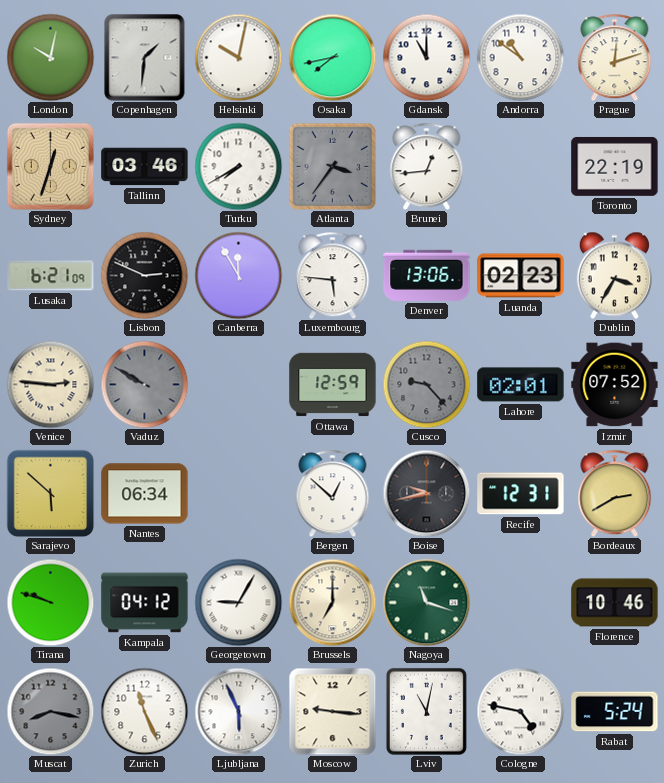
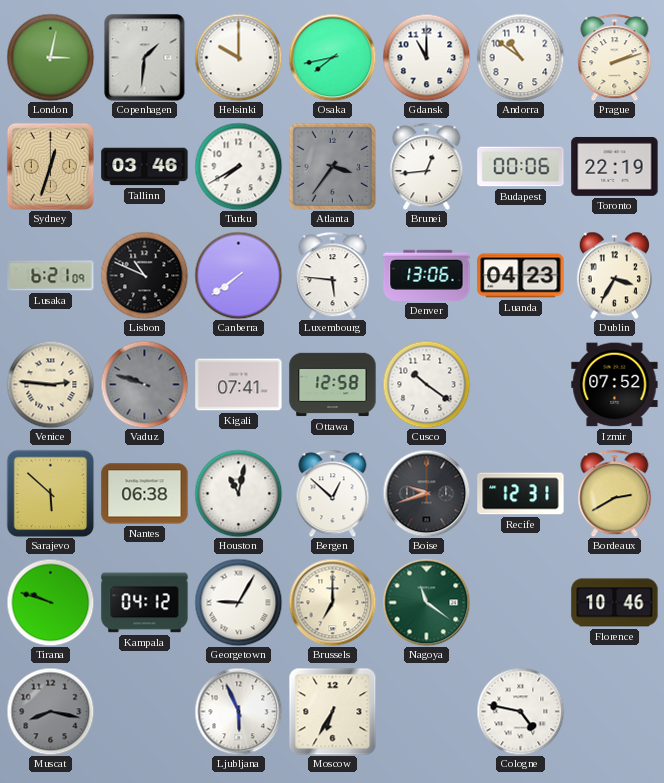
London: 10:02 -> 3:02
Helsinki: 10:02 -> 10:00
Prague: 12:12 -> 2:12
Budapest: none -> 00:06
Lisbon: 2:49 -> 10:49
Canberra: 11:55 -> 7:39
Luanda: 02:23 -> 04:23
Vaduz: 9:50 -> 9:48
Kigali: none -> 07:41
Ottawa: 12:59 -> 12:58
Cusco: 9:23 -> 10:21
Cusco dial: grey -> white
Lahore: 02:01 -> none
Nantes: 06:34 -> 06:38
Houston: none -> 11:02
Boise: 9:43 -> 9:42
Nagoya: 11:18 -> 11:21
Zurich: 11:26 -> none
Moscow: 9:16 -> 6:35
Lviv: 11:02 -> none
Rabat: 5:24 -> none
